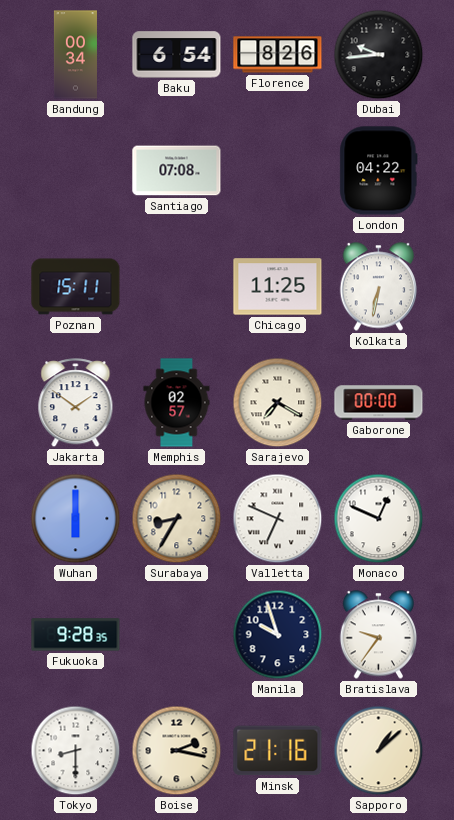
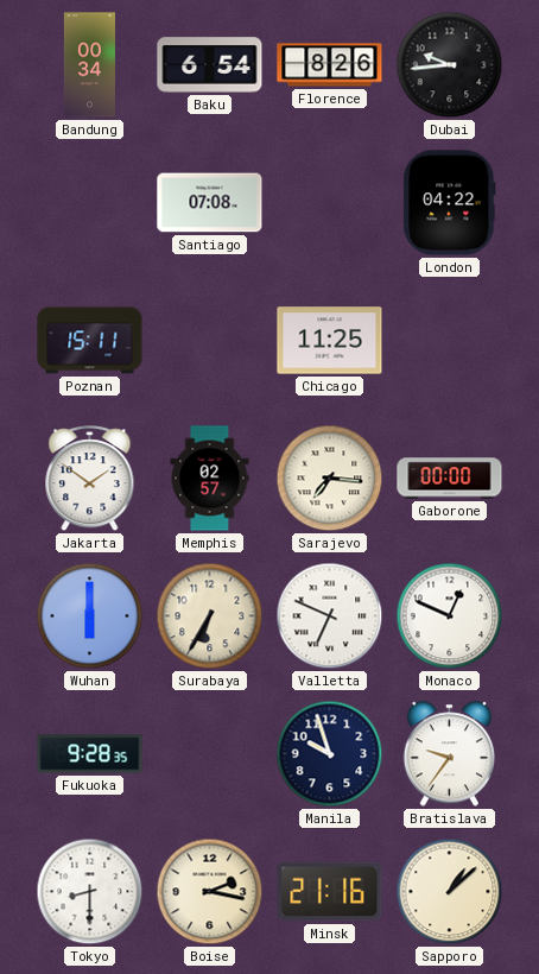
Kolkata: 6:32 -> none
Sarajevo: 7:20 -> 7:16
Surabaya: 8:35 -> 6:35
